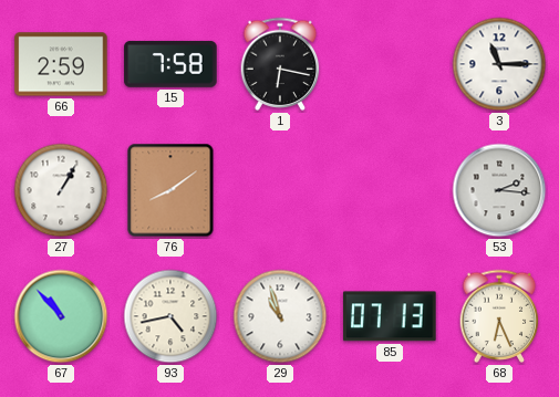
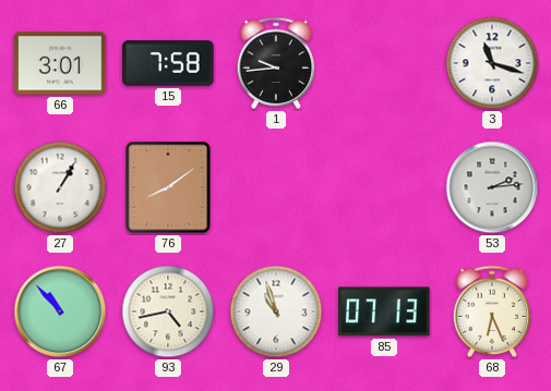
66: 2:59 -> 3:01
1: 6:17 -> 9:44
3: 11:15 -> 11:18
53: 2:16 -> 2:14
